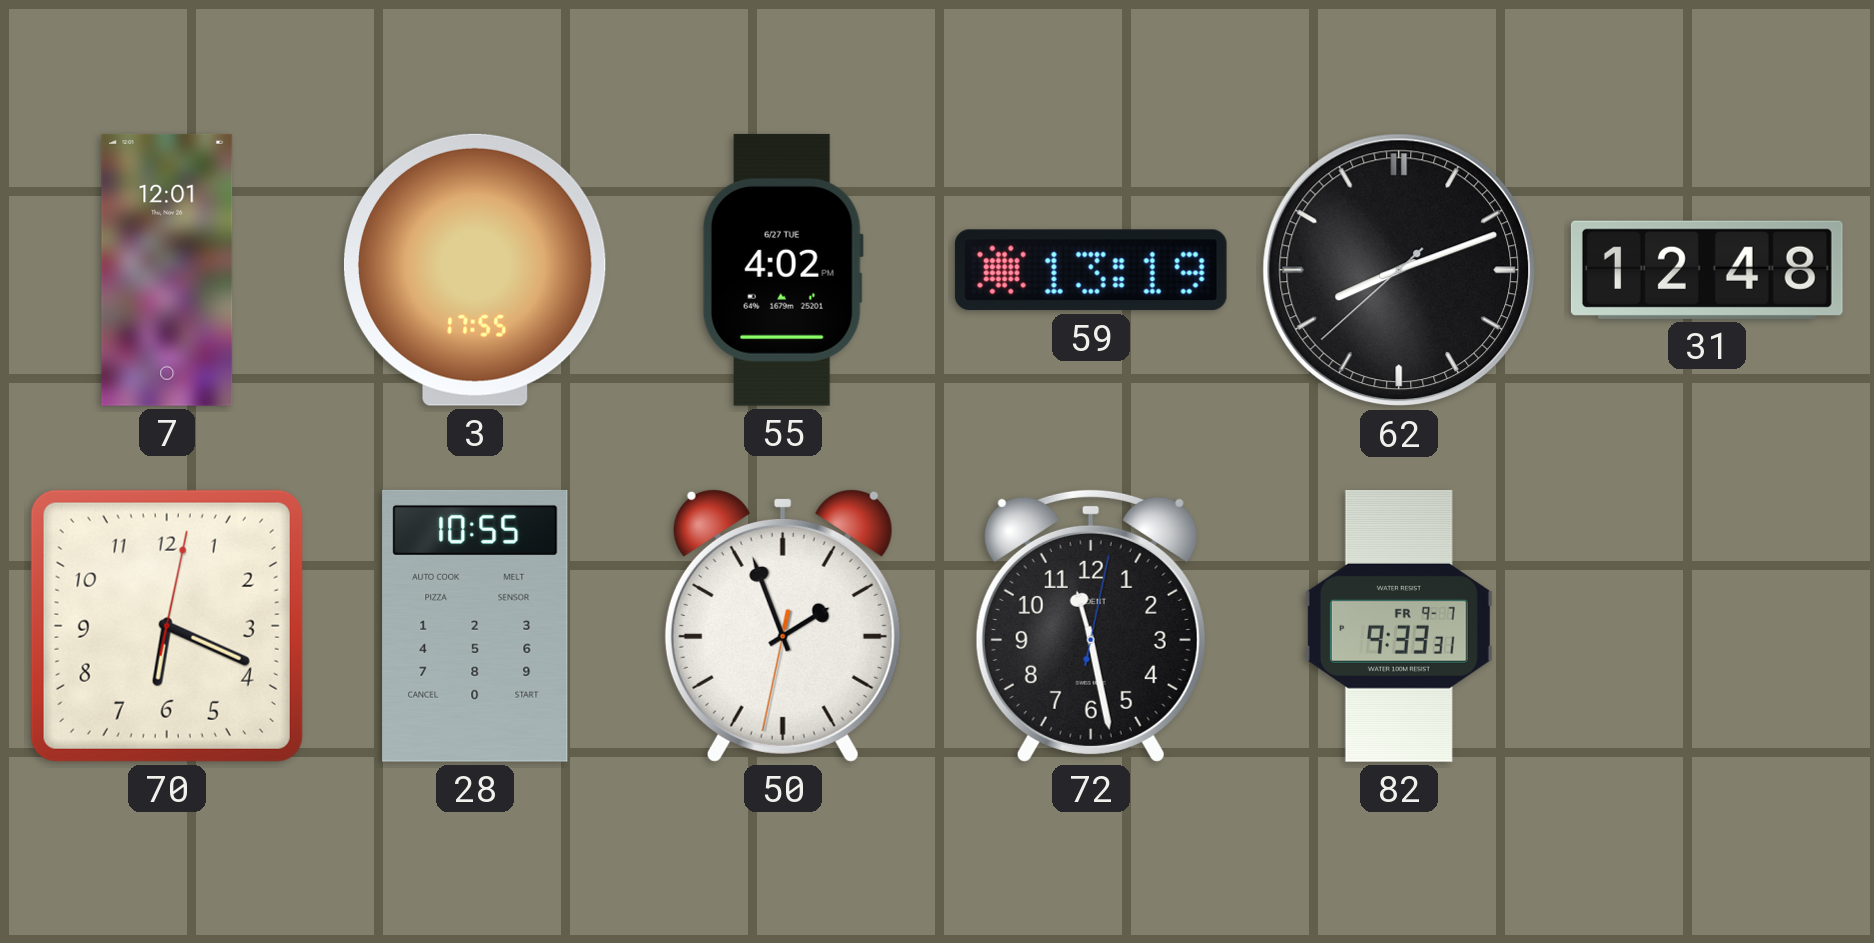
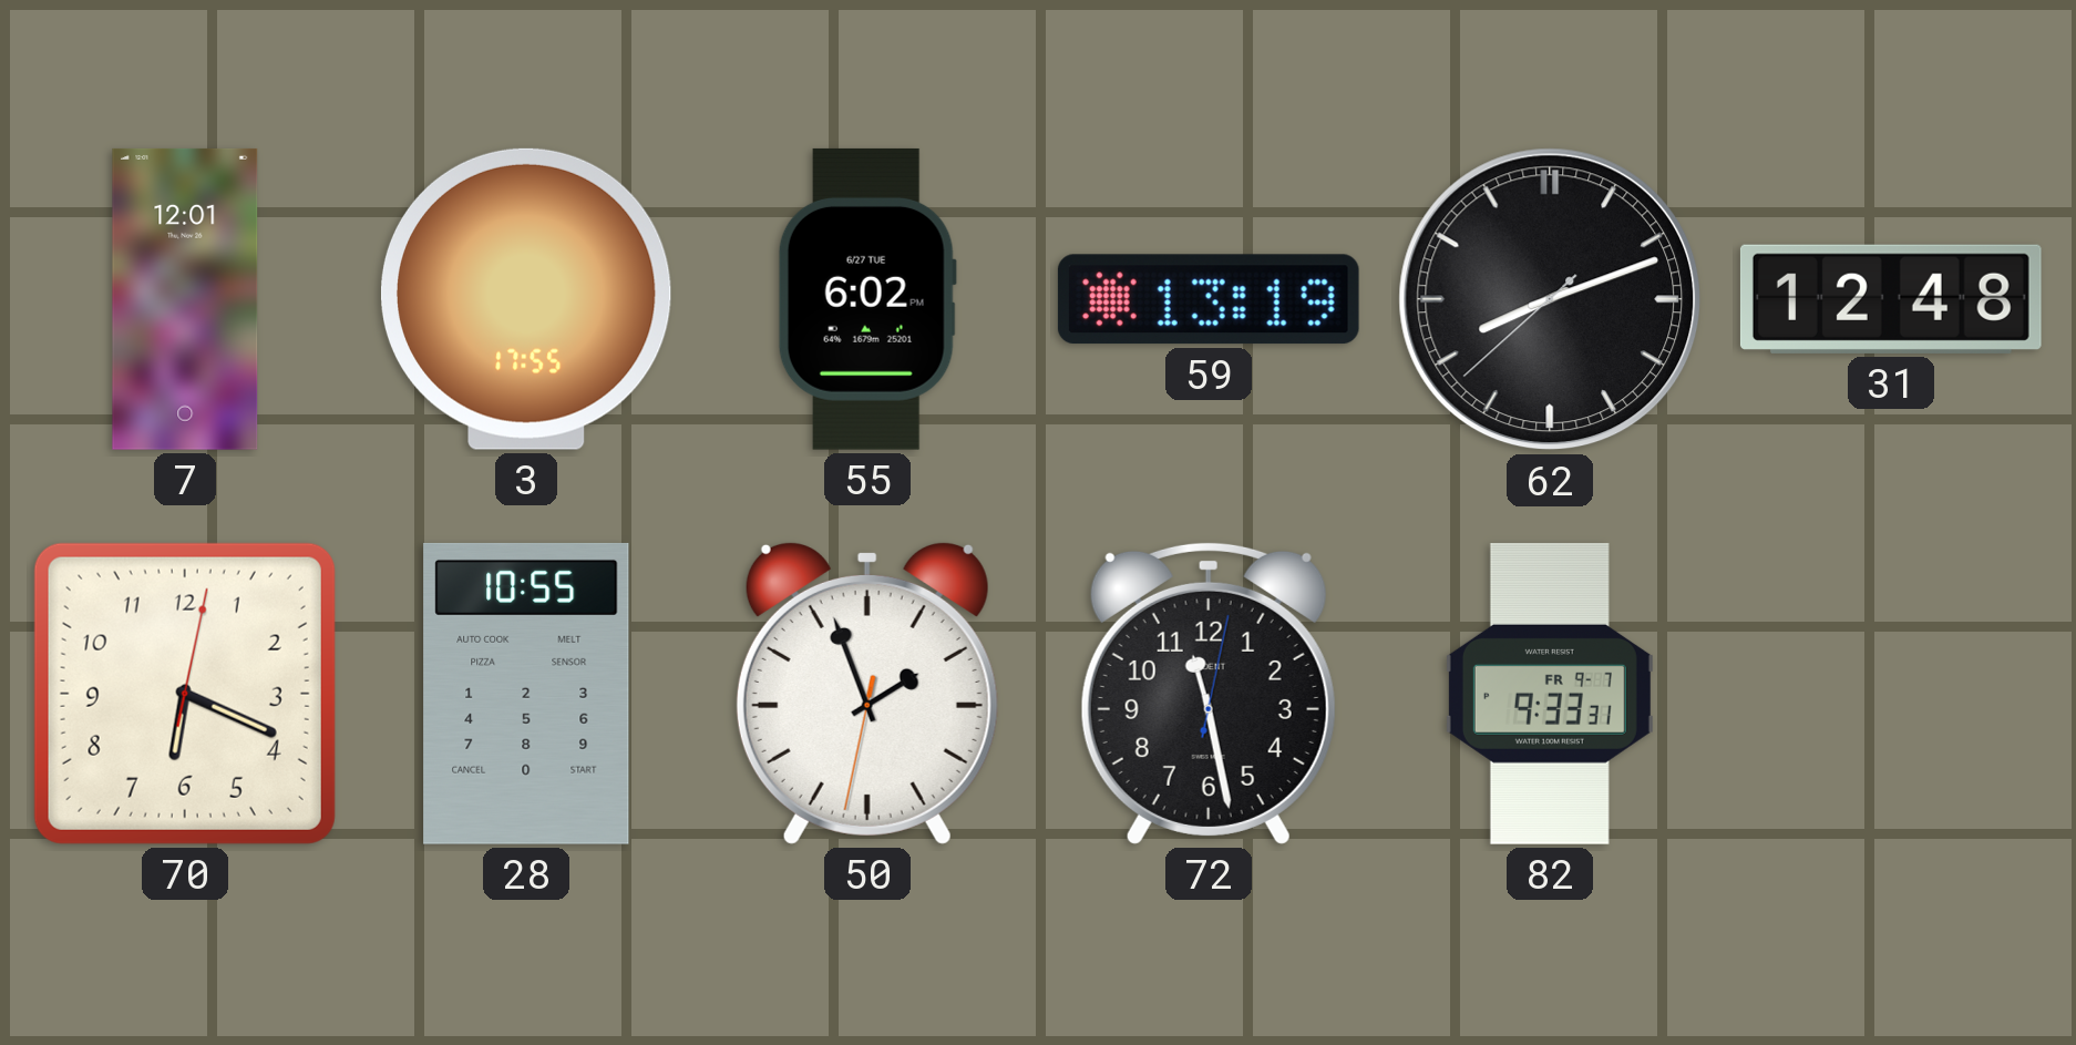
55: 4:02 -> 6:02
